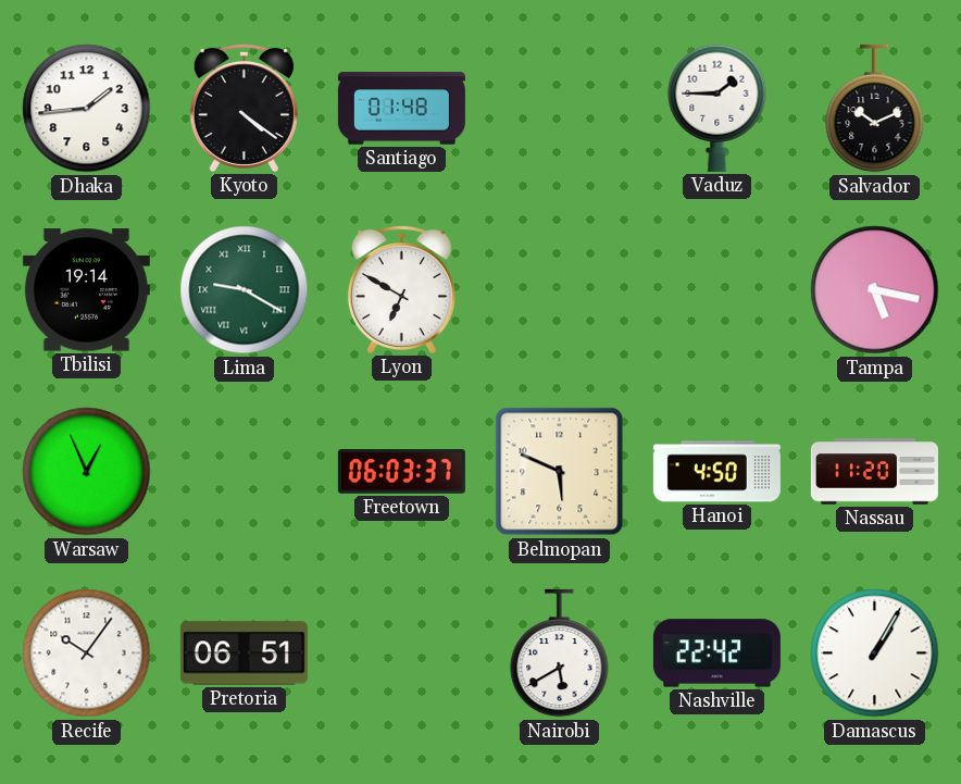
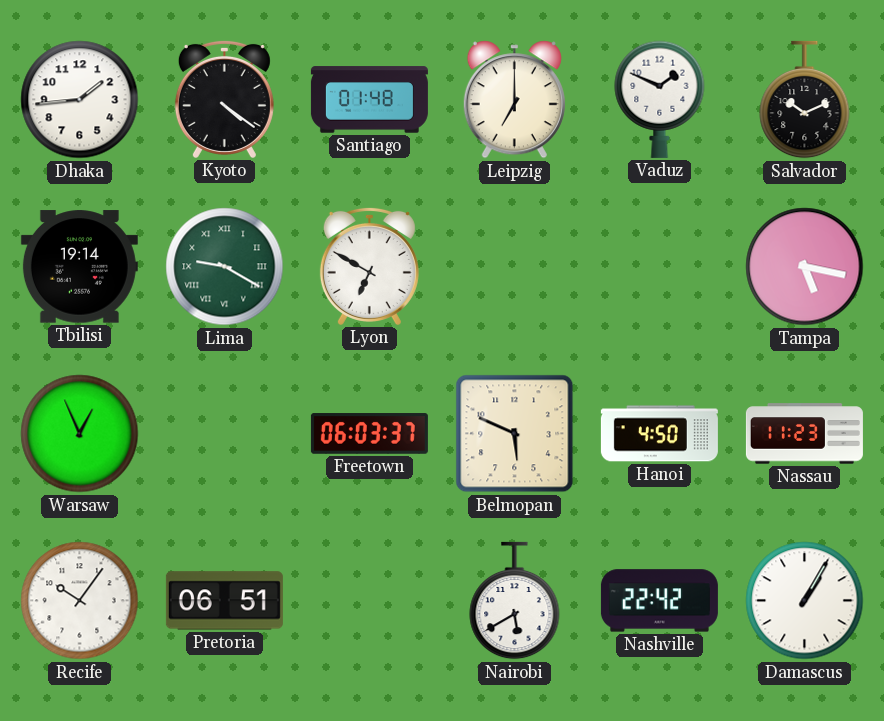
Leipzig: none -> 7:00
Vaduz: 1:45 -> 1:49
Nassau: 11:20 -> 11:23
